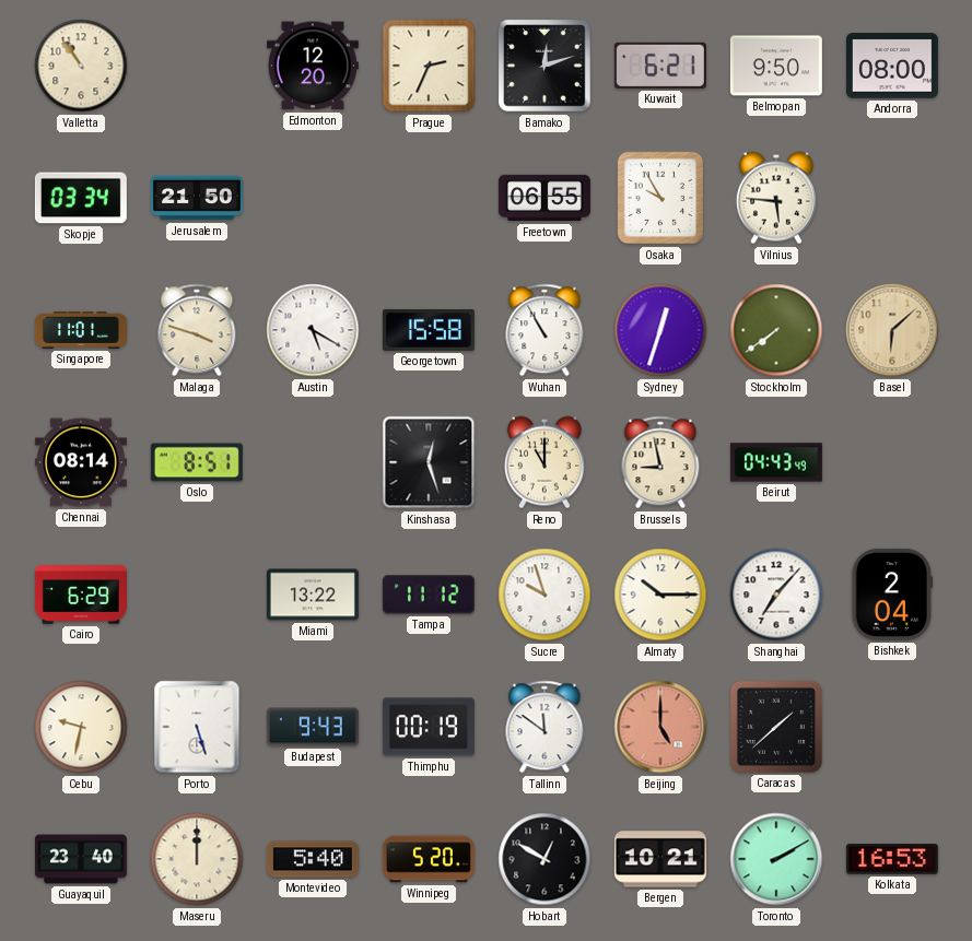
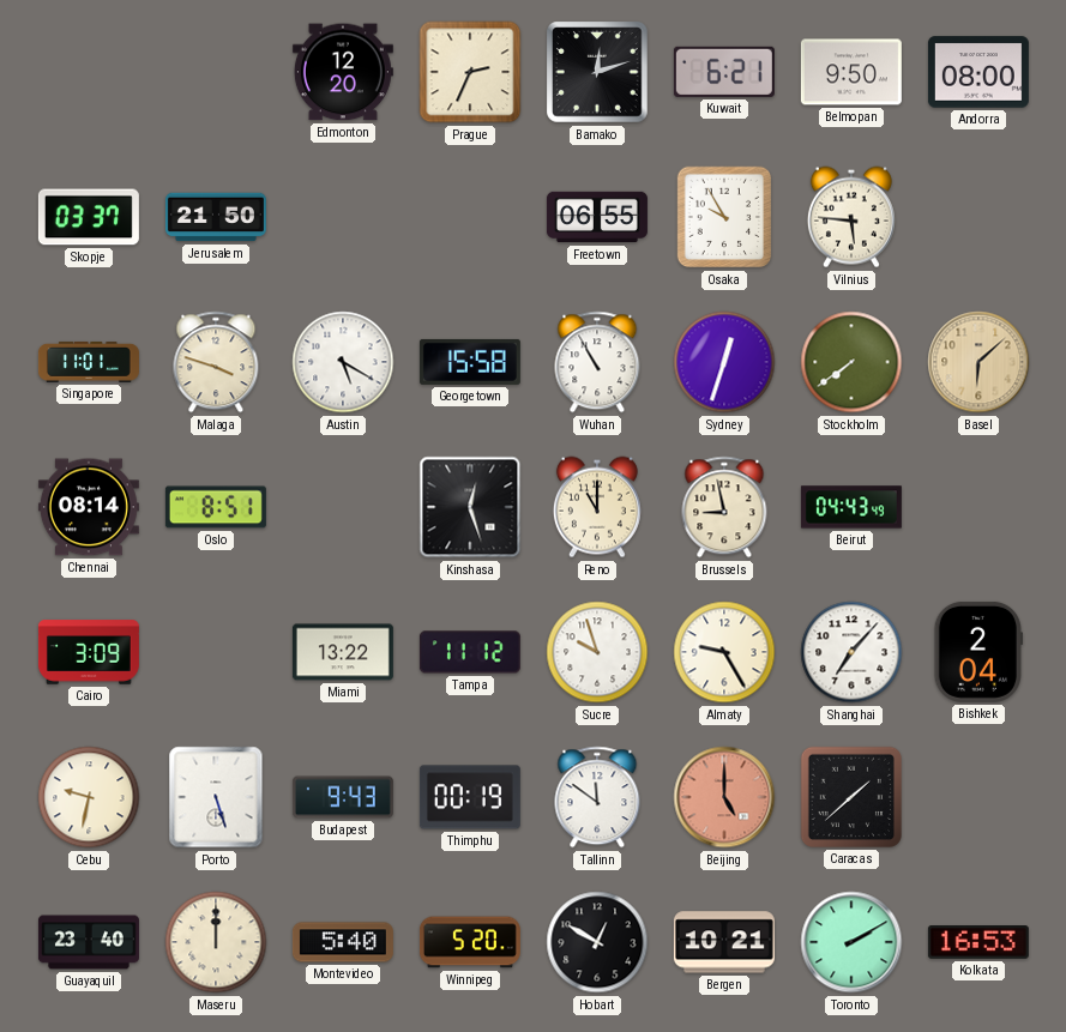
Valletta: 10:54 -> none
Skopje: 03:34 -> 03:37
Cairo: 6:29 -> 3:09
Almaty: 10:15 -> 9:25
